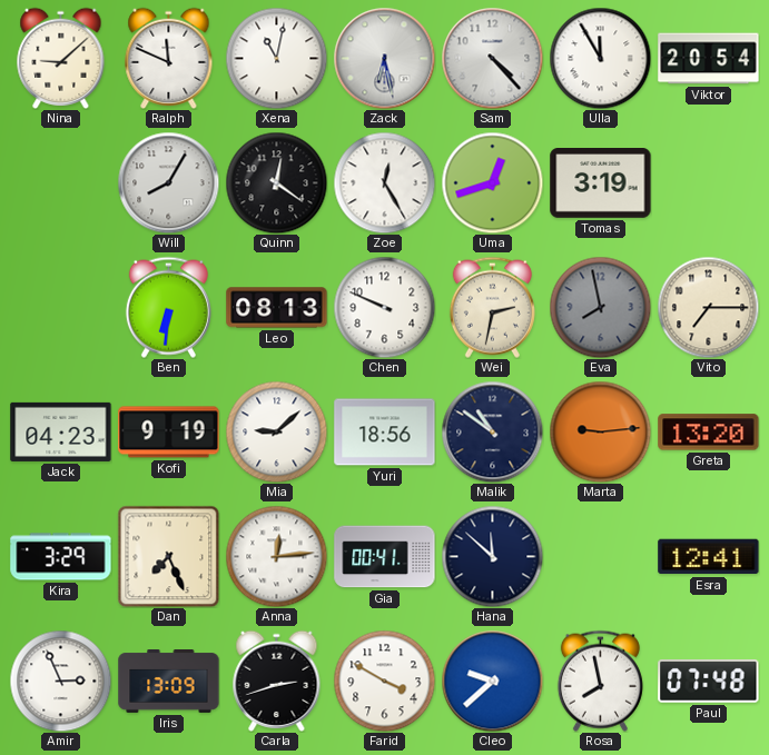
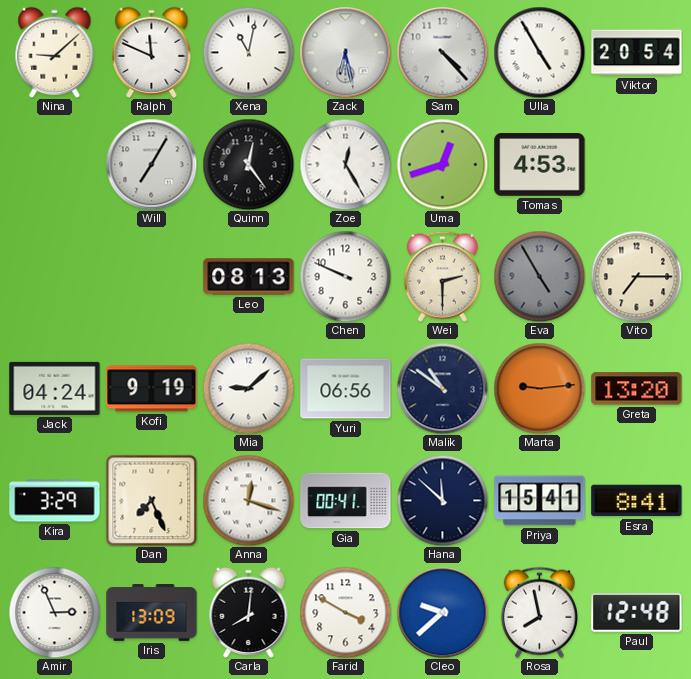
Ulla: 11:55 -> 4:55
Will: 8:05 -> 7:05
Quinn: 12:21 -> 12:24
Tomas: 3:19 -> 4:53
Ben: 6:31 -> none
Wei: 2:32 -> 2:30
Eva: 7:58 -> 4:55
Jack: 04:23 -> 04:24
Yuri: 18:56 -> 06:56
Anna: 12:14 -> 12:18
Priya: none -> 15:41
Esra: 12:41 -> 8:41
Carla: 2:42 -> 8:01
Paul: 07:48 -> 12:48
